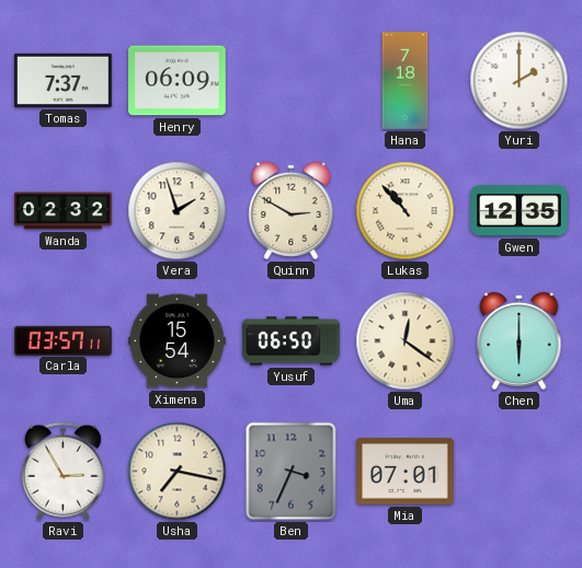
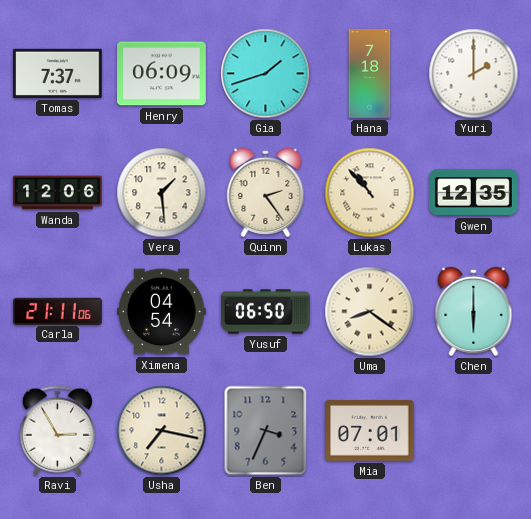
Gia: none -> 1:42
Wanda: 02:32 -> 12:06
Vera: 1:57 -> 1:29
Quinn: 2:50 -> 2:24
Carla: 03:57 -> 21:11
Ximena: 15:54 -> 04:54
Uma: 12:21 -> 8:21
